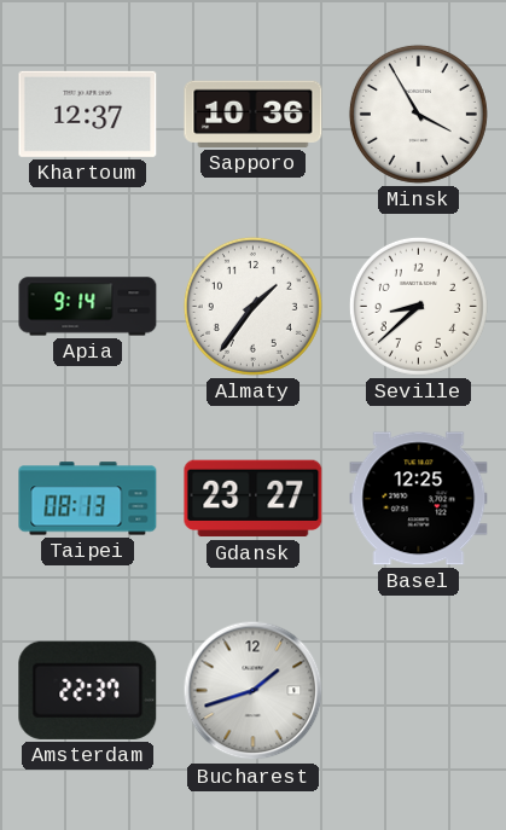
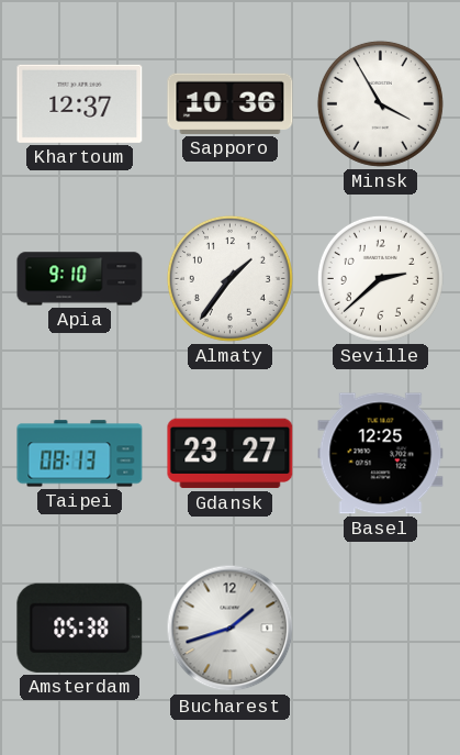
Apia: 9:14 -> 9:10
Seville: 8:38 -> 2:38
Amsterdam: 22:37 -> 05:38
